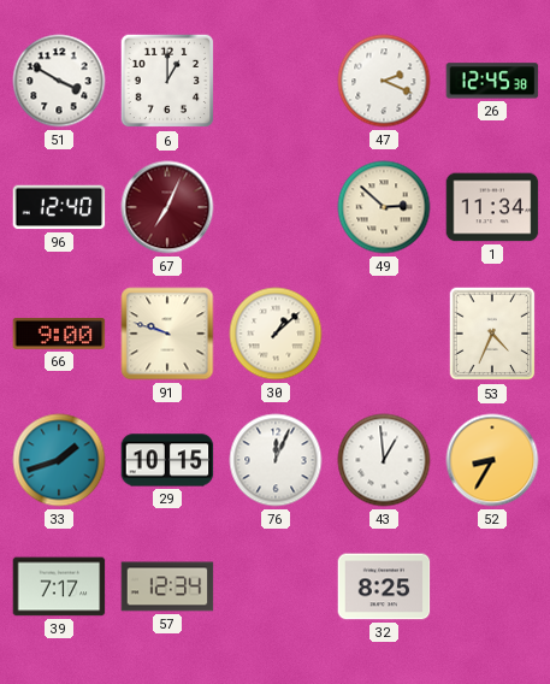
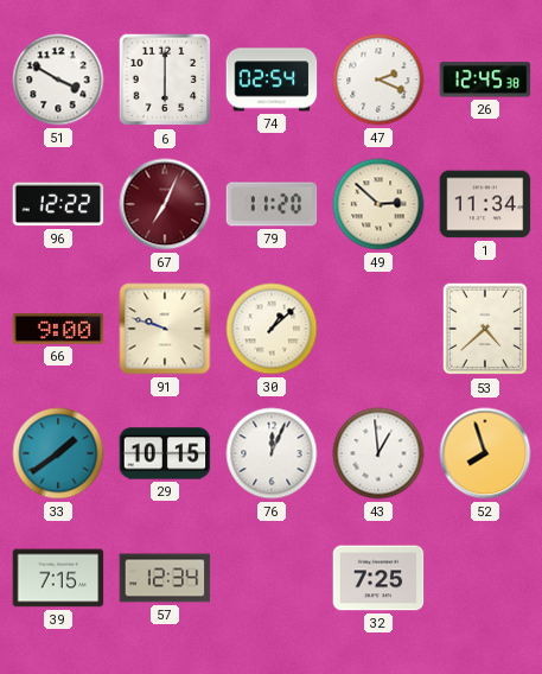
6: 1:00 -> 6:00
74: none -> 02:54
96: 12:40 -> 12:22
79: none -> 11:20
53: 4:34 -> 4:38
33: 1:42 -> 1:39
52: 8:35 -> 7:57
39: 7:17 -> 7:15
32: 8:25 -> 7:25
